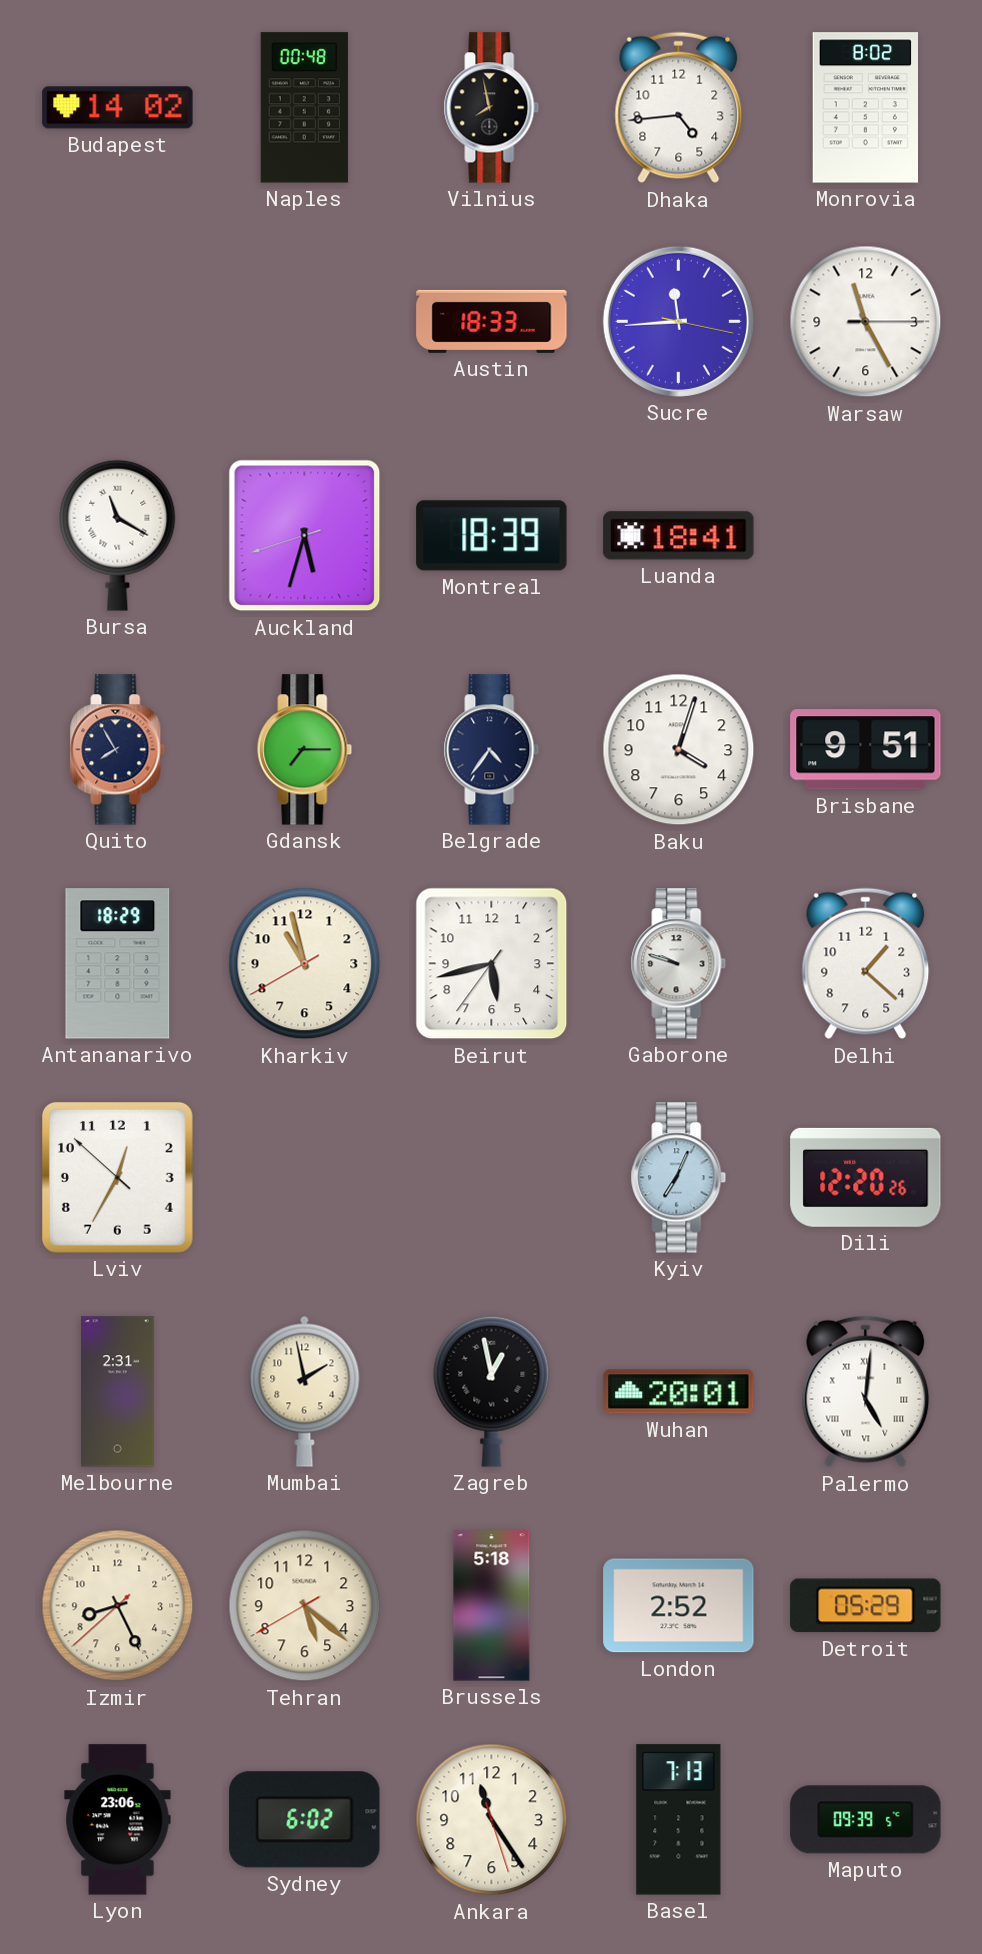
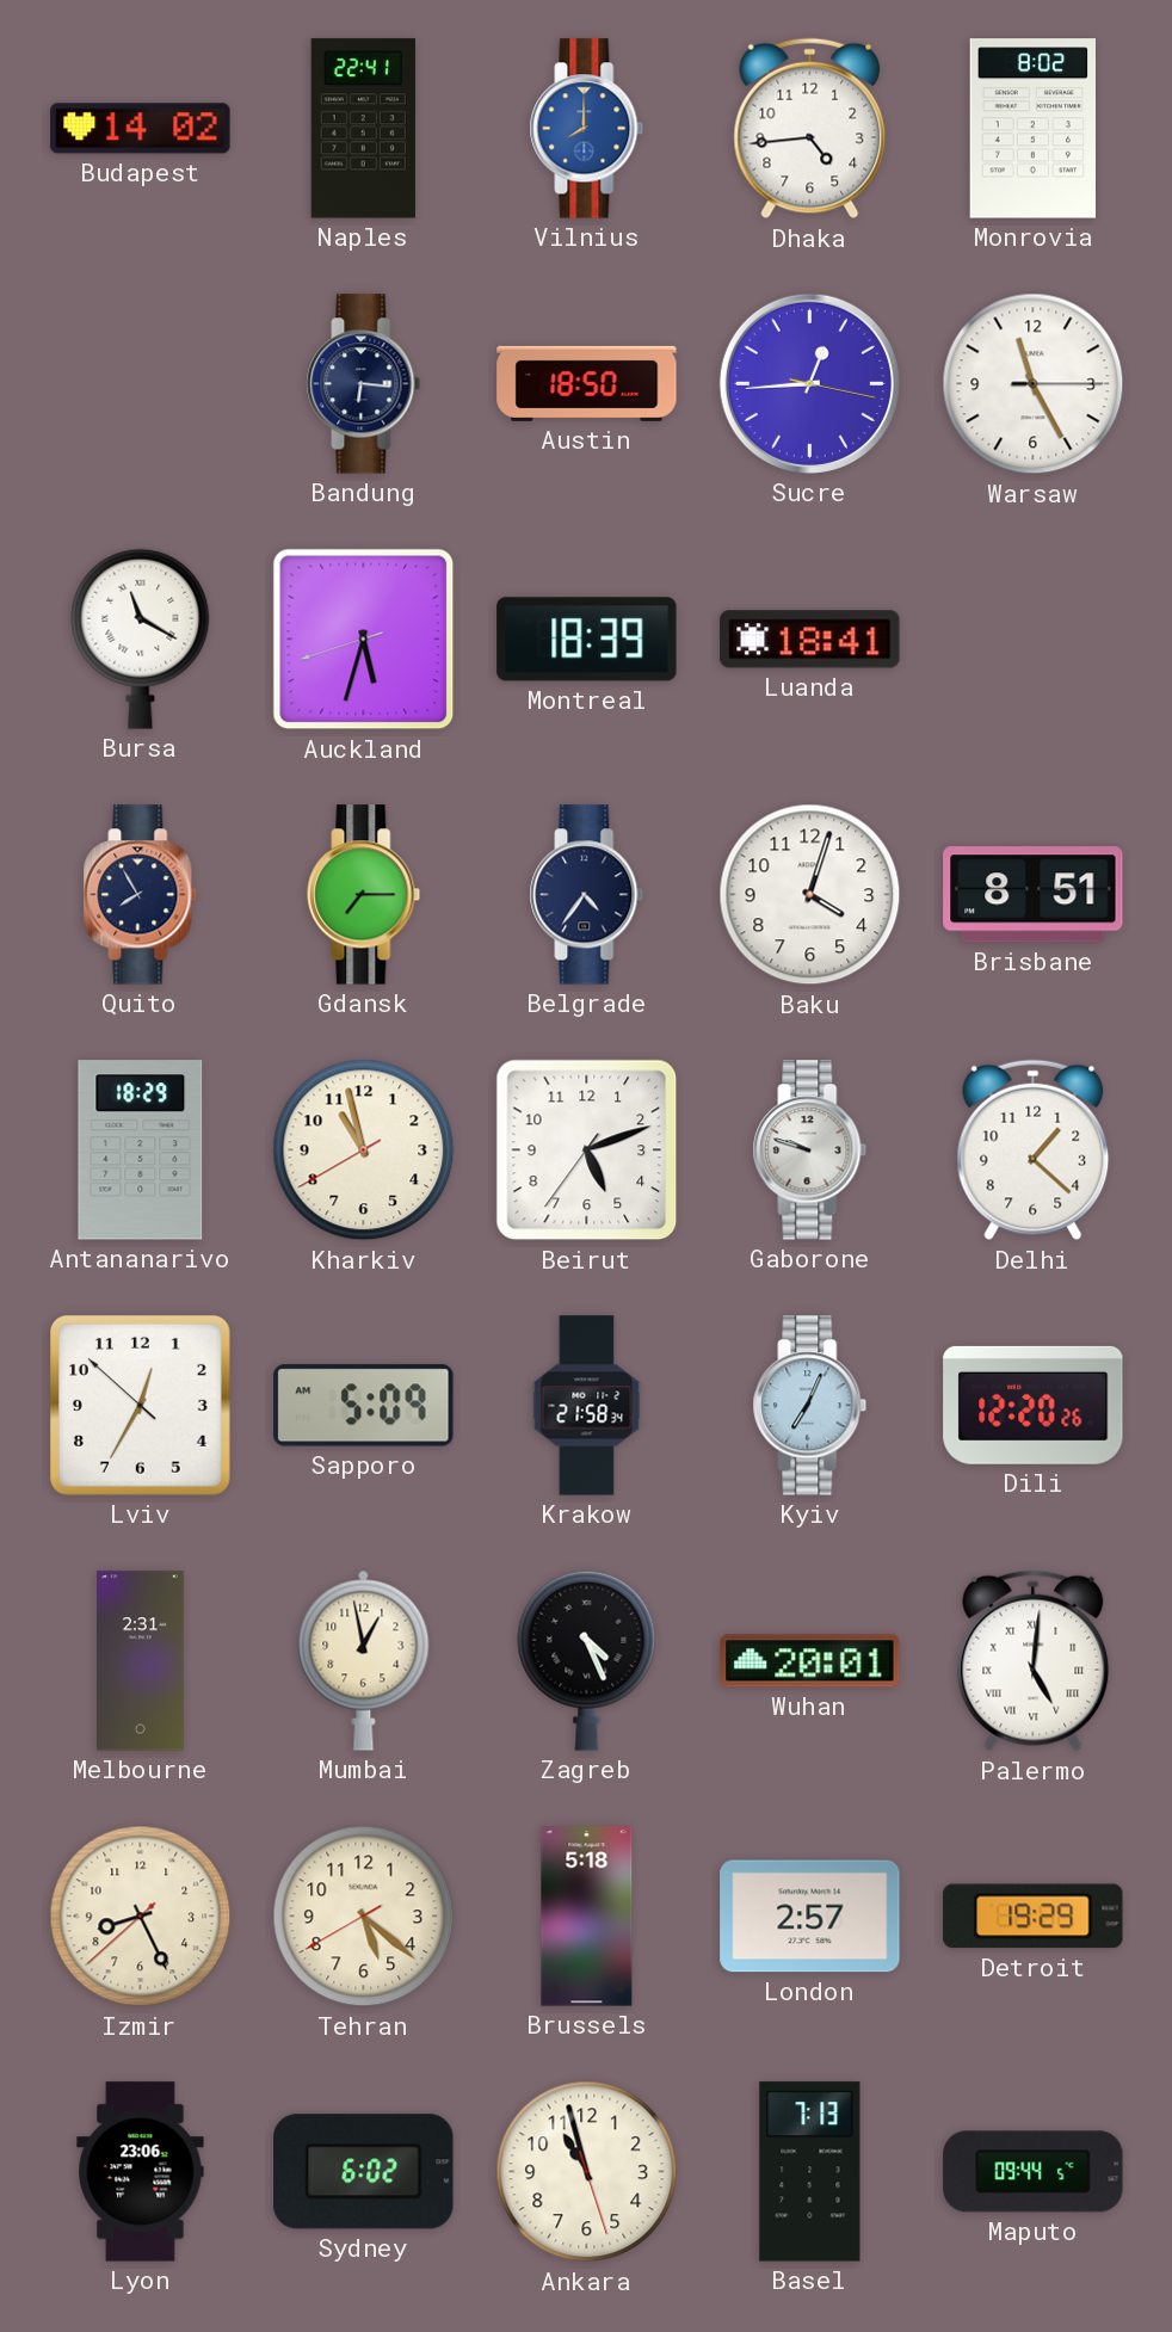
Naples: 00:48 -> 22:41
Vilnius: 7:58 -> 8:00
Vilnius dial: black -> blue
Bandung: none -> 6:16
Austin: 18:33 -> 18:50
Sucre: 11:44 -> 12:44
Brisbane: 9:51 -> 8:51
Beirut: 5:42 -> 5:11
Sapporo: none -> 5:09
Krakow: none -> 21:58
Mumbai: 1:58 -> 12:58
Zagreb: 12:58 -> 4:26
London: 2:52 -> 2:57
Detroit: 05:29 -> 19:29
Ankara: 11:24 -> 10:57
Maputo: 09:39 -> 09:44
